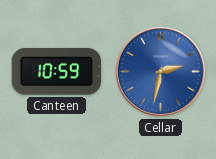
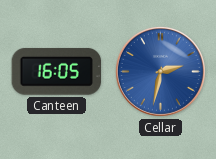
Canteen: 10:59 -> 16:05
